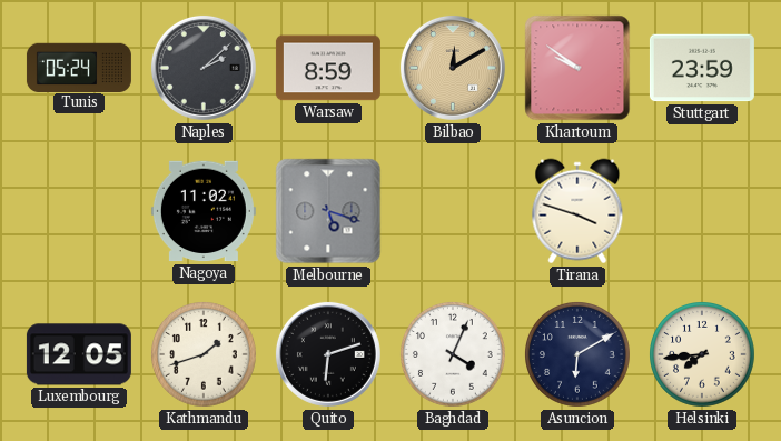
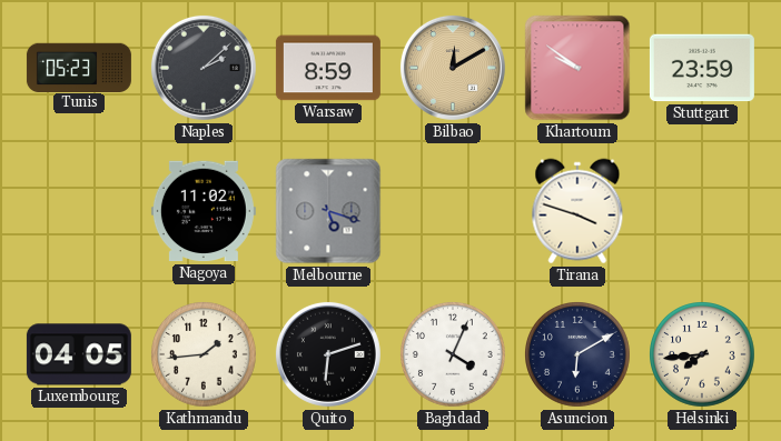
Tunis: 05:24 -> 05:23
Luxembourg: 12:05 -> 04:05
Kathmandu: 1:42 -> 1:44
